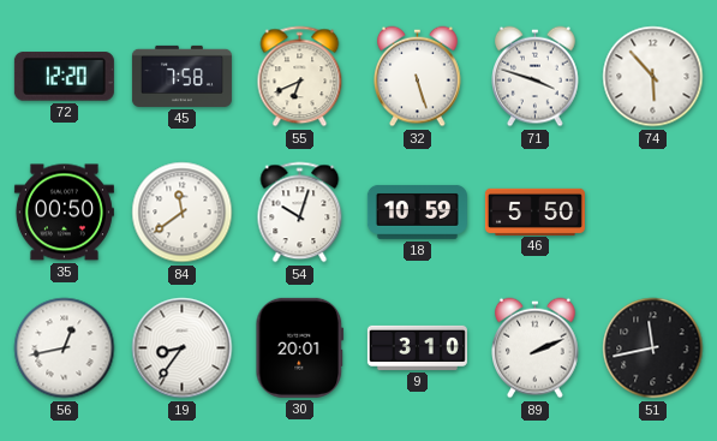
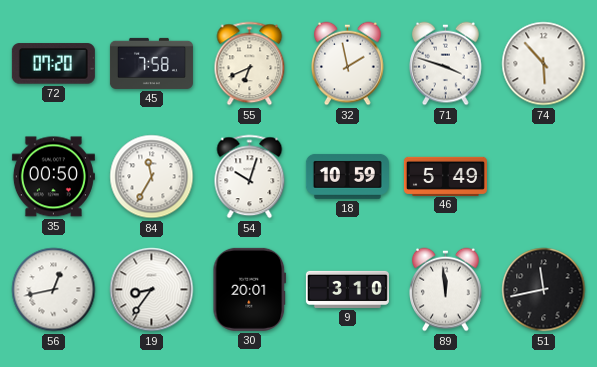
72: 12:20 -> 07:20
32: 5:27 -> 1:58
84: 11:39 -> 11:35
46: 5:50 -> 5:49
89: 2:11 -> 11:59
